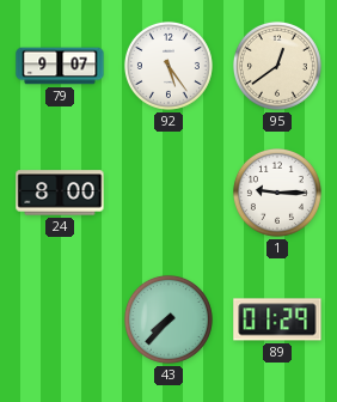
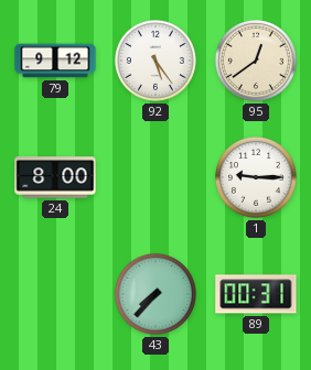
79: 9:07 -> 9:12
89: 01:29 -> 00:31
